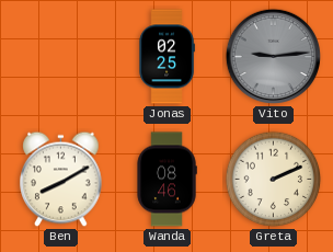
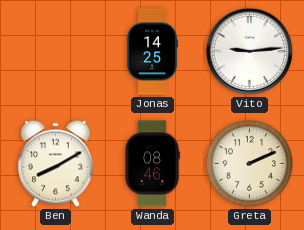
Jonas: 02:25 -> 14:25
Vito dial: grey -> white
